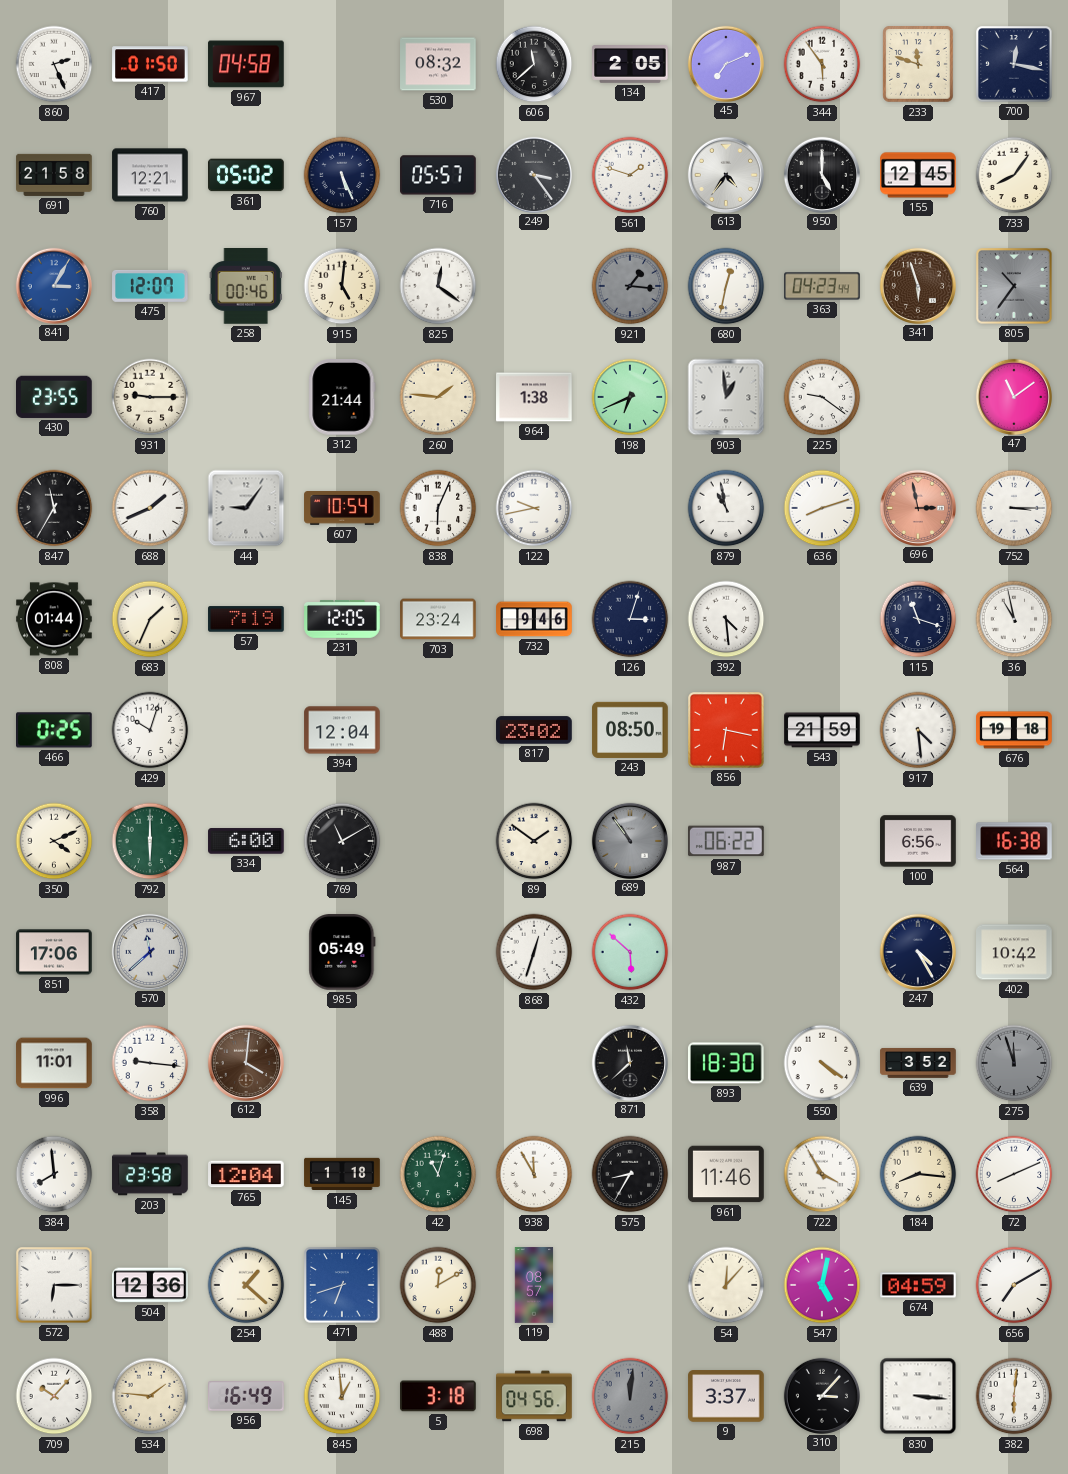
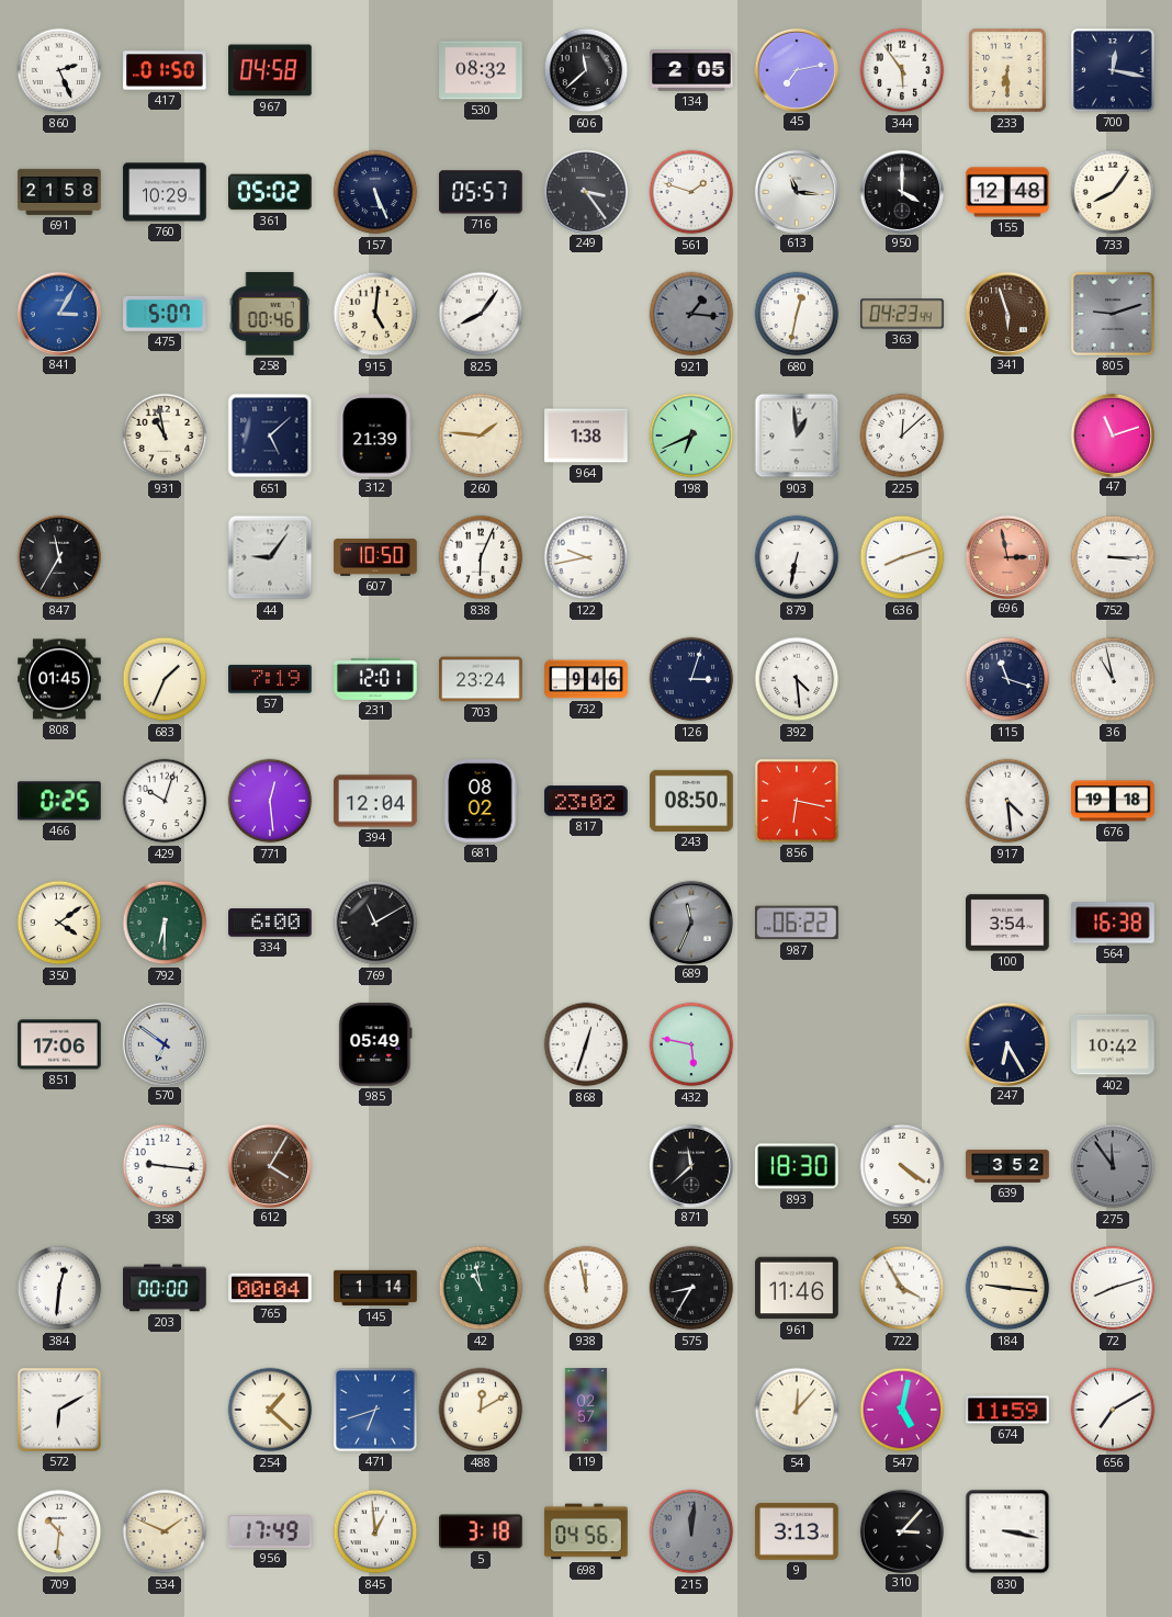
45: 7:11 -> 7:13
233: 11:48 -> 6:30
760: 12:21 -> 10:29
613: 4:36 -> 11:16
950: 5:00 -> 4:00
155: 12:45 -> 12:48
475: 12:07 -> 5:07
825: 12:21 -> 8:06
805: 10:36 -> 9:12
430: 23:55 -> none
931: 9:15 -> 10:58
651: none -> 5:08
312: 21:44 -> 21:39
225: 9:21 -> 12:08
47: 11:09 -> 11:12
688: 1:41 -> none
607: 10:54 -> 10:50
879: 10:58 -> 6:32
808: 01:44 -> 01:45
231: 12:05 -> 12:01
771: none -> 12:29
681: none -> 08:02
543: 21:59 -> none
350: 4:11 -> 4:09
792: 6:00 -> 6:30
89: 1:51 -> none
689: 10:54 -> 11:34
100: 6:56 -> 3:54
570: 11:38 -> 6:51
432: 5:52 -> 5:47
247: 4:25 -> 6:25
996: 11:01 -> none
612: 4:01 -> 4:05
275: 11:57 -> 11:54
384: 7:59 -> 12:31
203: 23:58 -> 00:00
765: 12:04 -> 00:04
145: 1:18 -> 1:14
42: 11:03 -> 10:58
938: 11:55 -> 11:58
184: 8:16 -> 9:16
72: 8:11 -> 8:12
572: 6:15 -> 6:10
504: 12:36 -> none
119: 08:57 -> 02:57
674: 04:59 -> 11:59
709: 10:07 -> 10:31
534: 1:46 -> 1:49
956: 16:49 -> 17:49
9: 3:37 -> 3:13
830: 3:16 -> 3:17
382: 6:01 -> none
